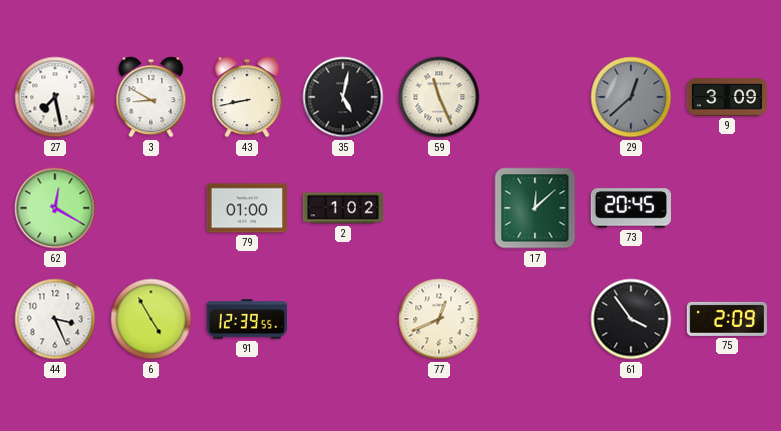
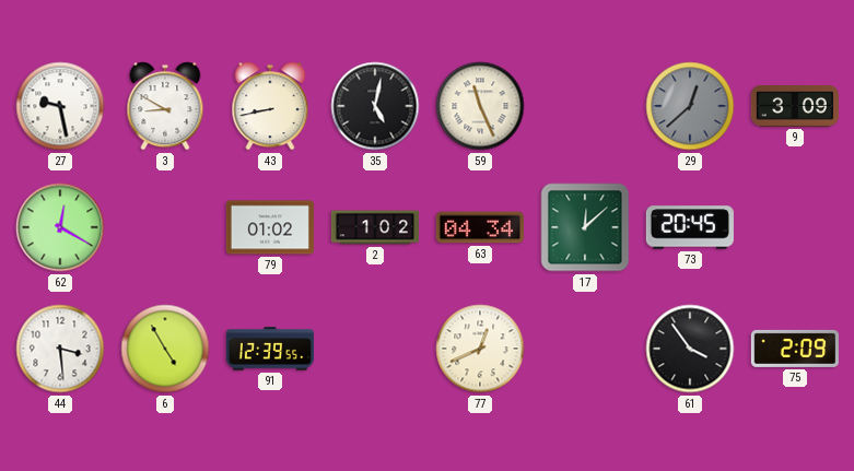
27: 7:28 -> 9:28
79: 01:00 -> 01:02
63: none -> 04:34
44: 3:26 -> 3:29
